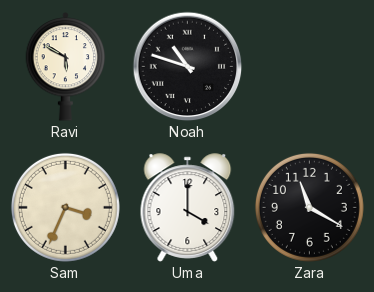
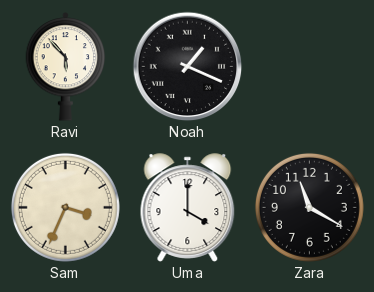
Ravi: 5:50 -> 5:53
Noah: 10:48 -> 1:19
